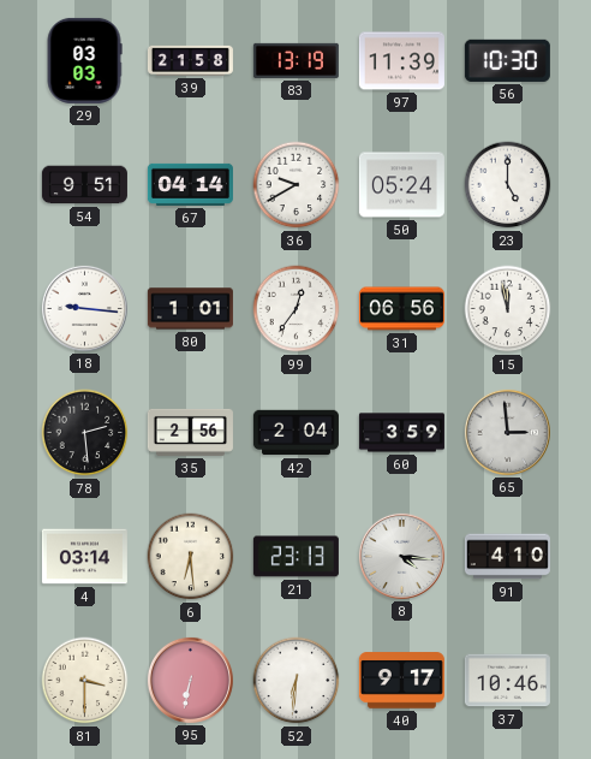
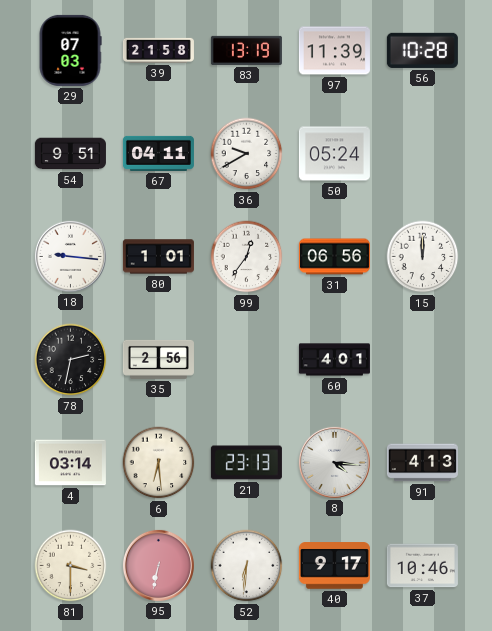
29: 03:03 -> 07:03
56: 10:30 -> 10:28
67: 04:14 -> 04:11
23: 5:00 -> none
15: 11:58 -> 12:00
78: 2:29 -> 2:32
42: 2:04 -> none
60: 3:59 -> 4:01
65: 2:59 -> none
91: 4:10 -> 4:13
